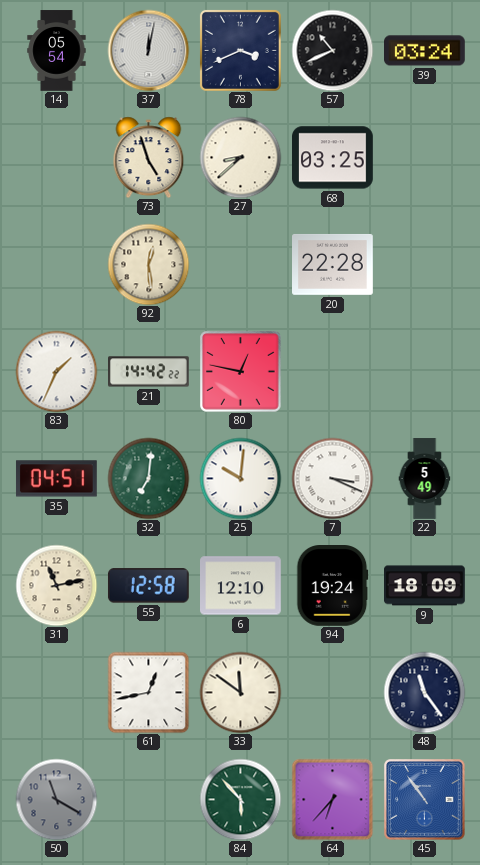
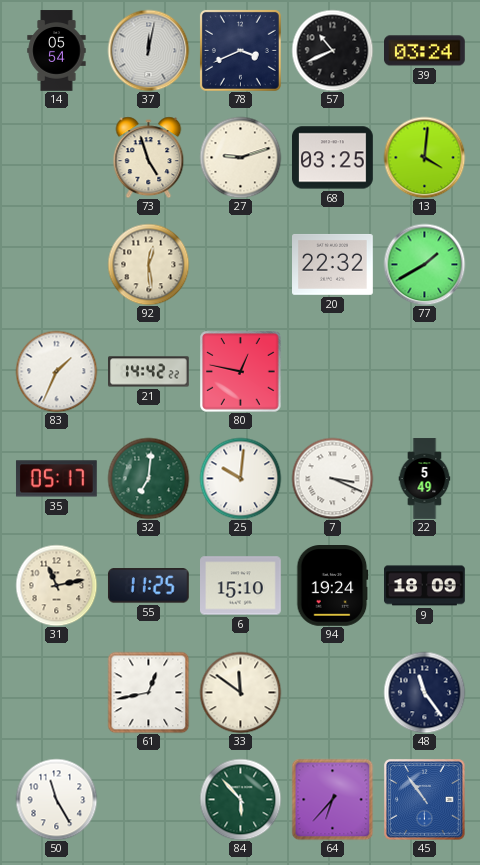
27: 8:38 -> 9:12
13: none -> 4:01
20: 22:28 -> 22:32
77: none -> 1:40
35: 04:51 -> 05:17
55: 12:58 -> 11:25
6: 12:10 -> 15:10
50: 11:20 -> 11:25
50 dial: grey -> white
